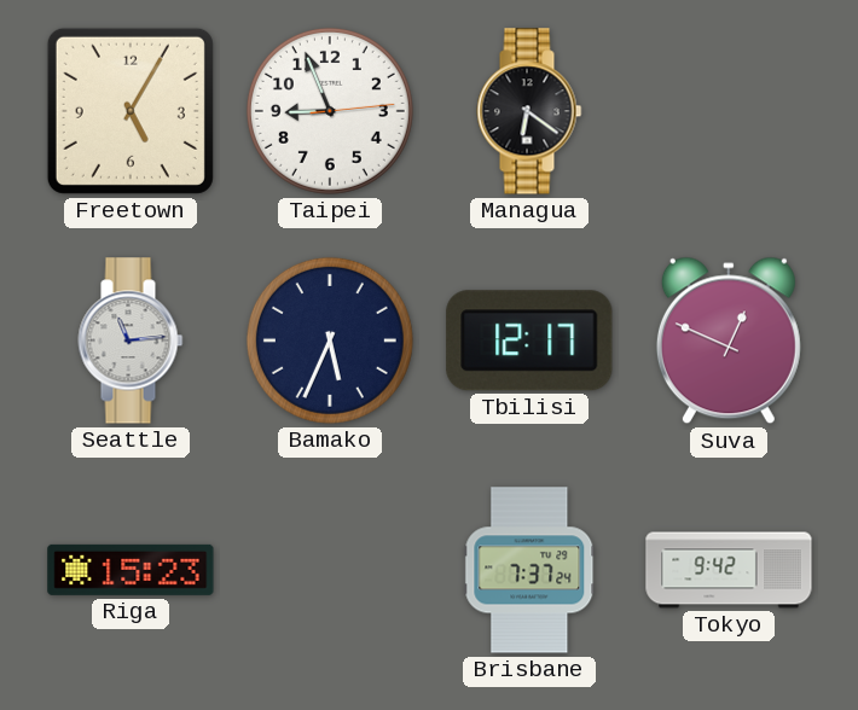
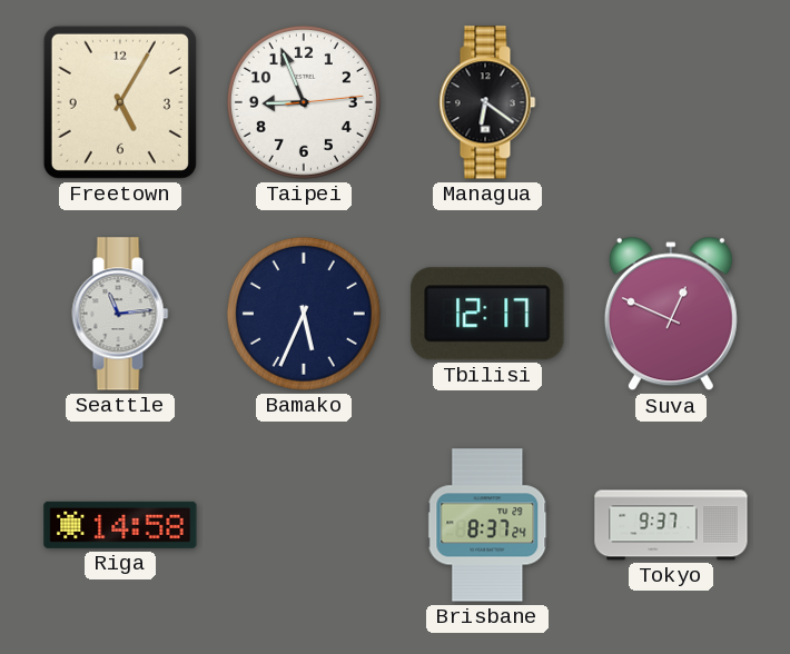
Riga: 15:23 -> 14:58
Brisbane: 7:37 -> 8:37
Tokyo: 9:42 -> 9:37
